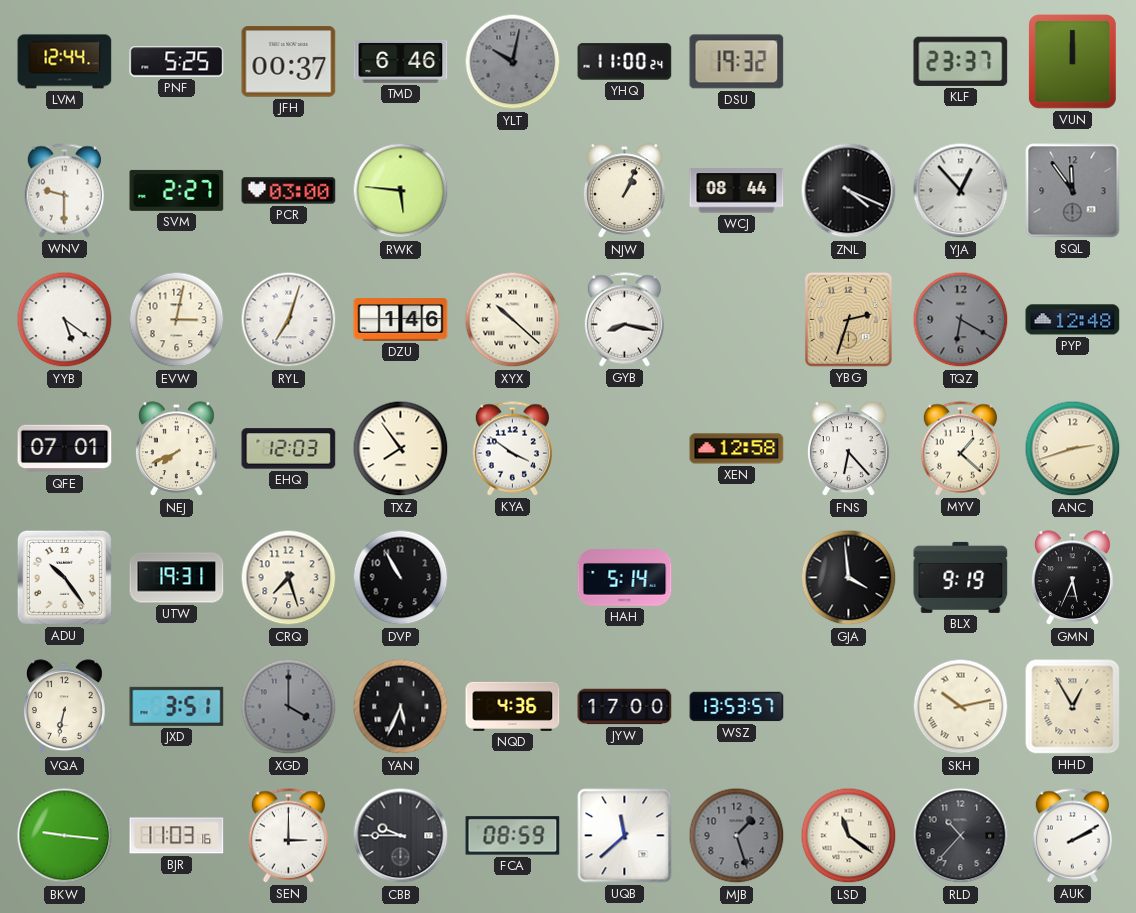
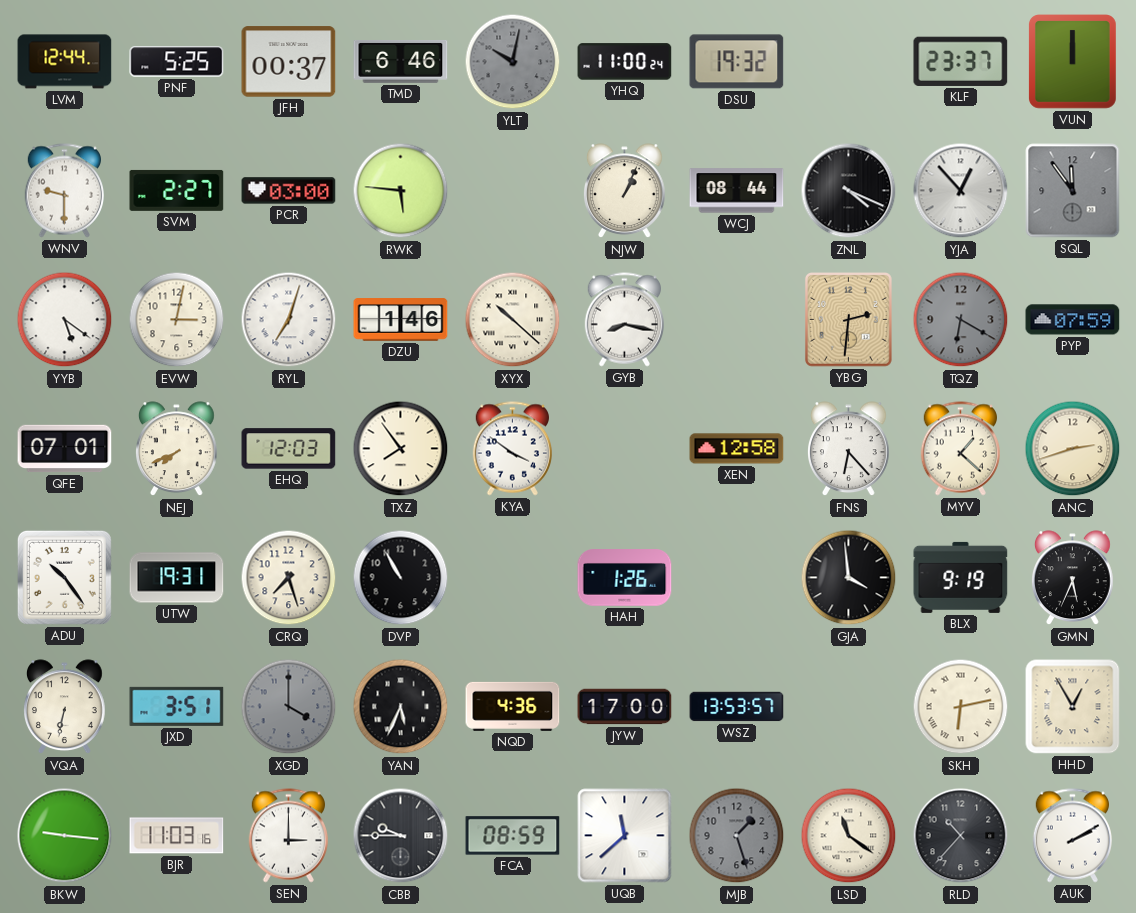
YBG: 2:33 -> 2:31
PYP: 12:48 -> 07:59
HAH: 5:14 -> 1:26
SKH: 10:13 -> 6:13
